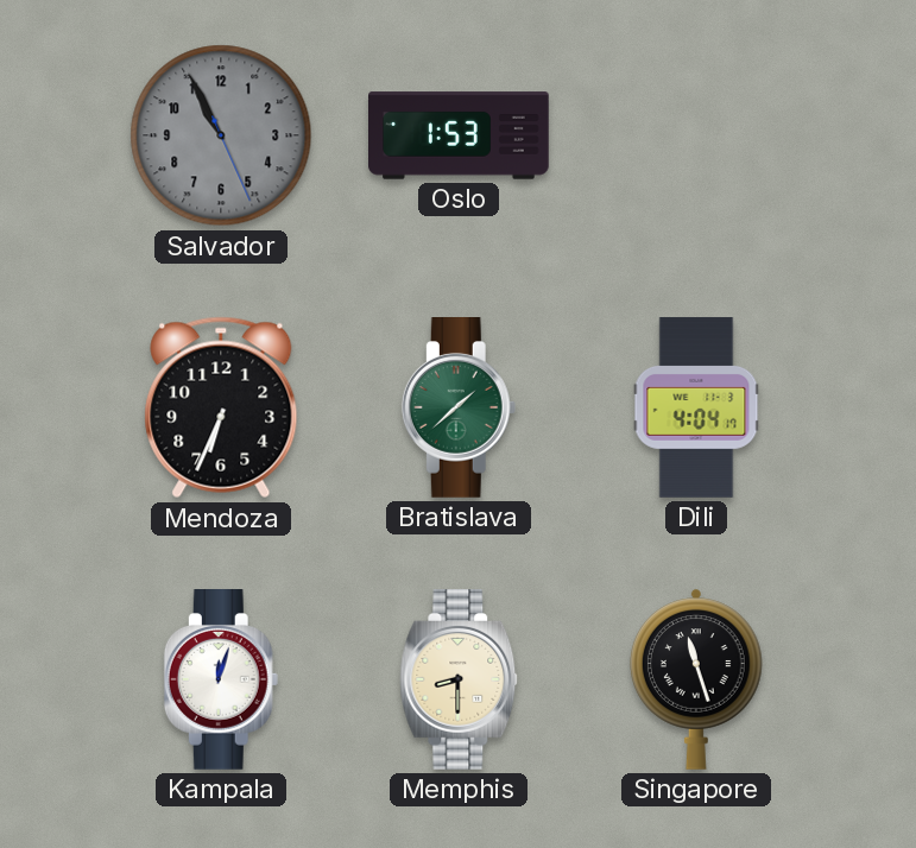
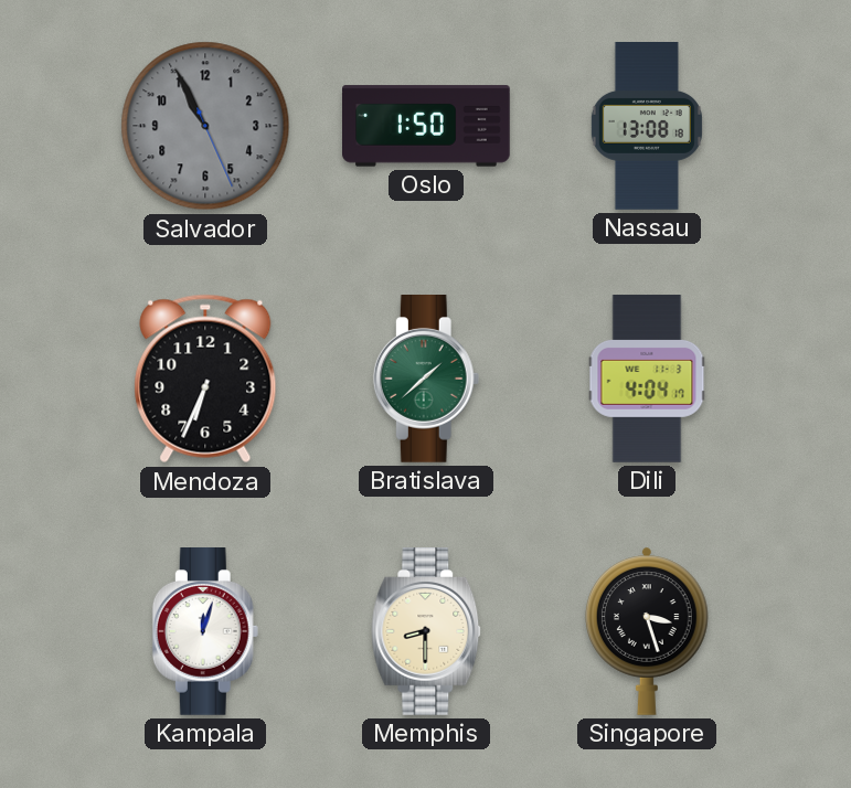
Oslo: 1:53 -> 1:50
Nassau: none -> 13:08
Singapore: 11:27 -> 3:27
